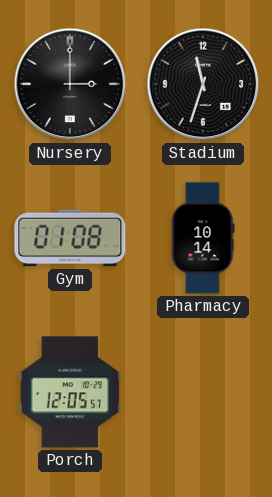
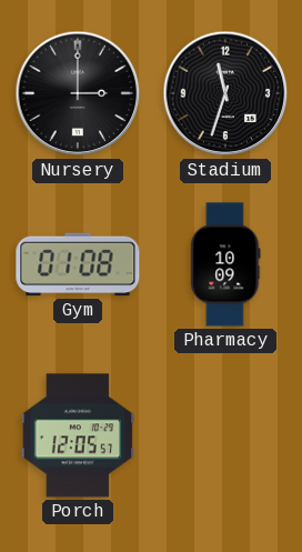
Pharmacy: 10:14 -> 10:09
